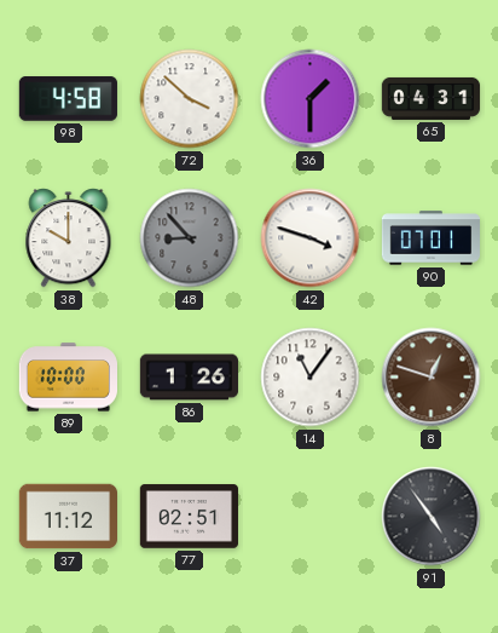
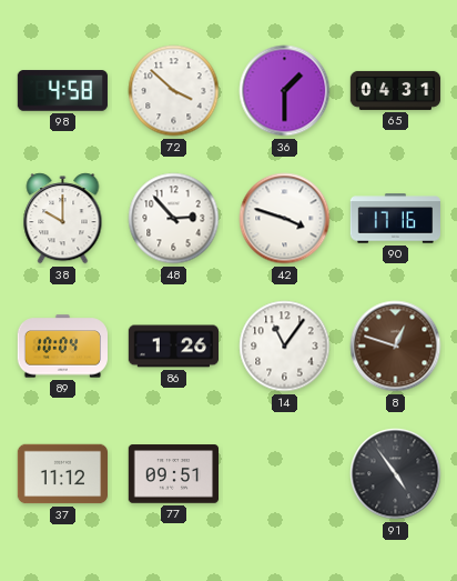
48: 8:53 -> 2:53
48 dial: grey -> white
90: 07:01 -> 17:16
89: 10:00 -> 10:04
77: 02:51 -> 09:51
